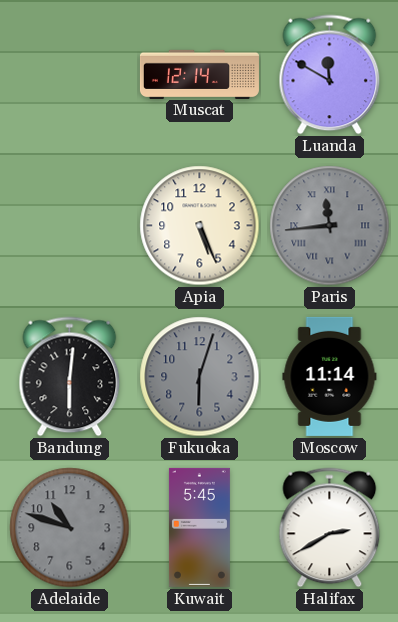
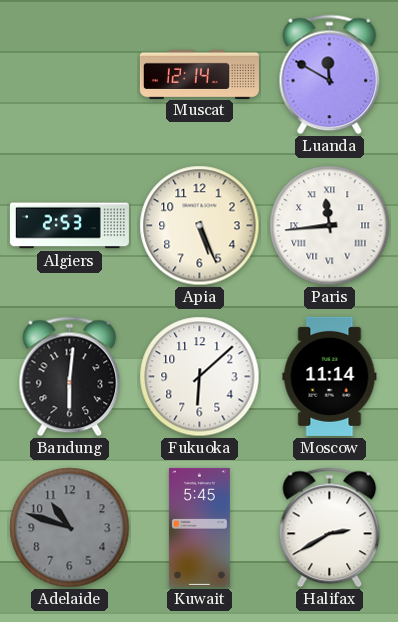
Algiers: none -> 2:53
Paris dial: grey -> white
Fukuoka: 6:03 -> 6:08
Fukuoka dial: grey -> white
